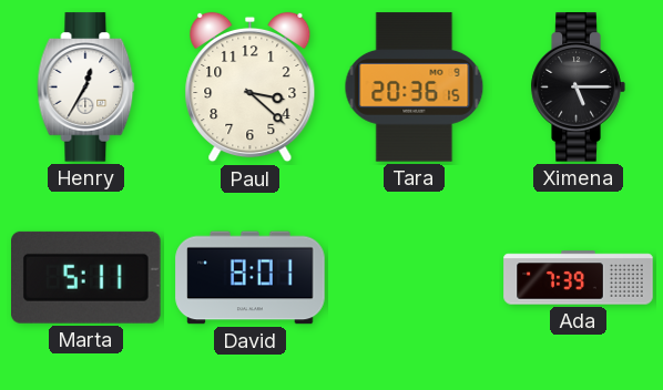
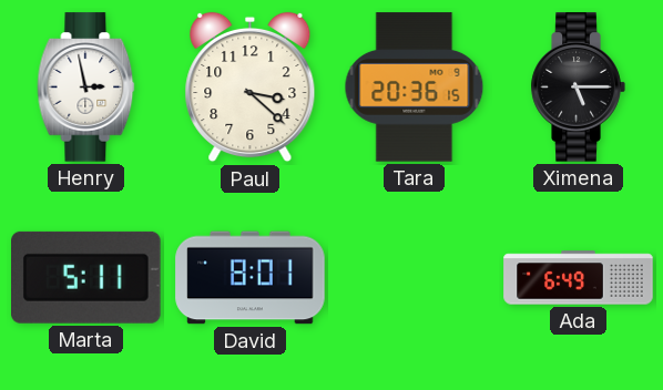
Henry: 12:35 -> 2:58
Ada: 7:39 -> 6:49
